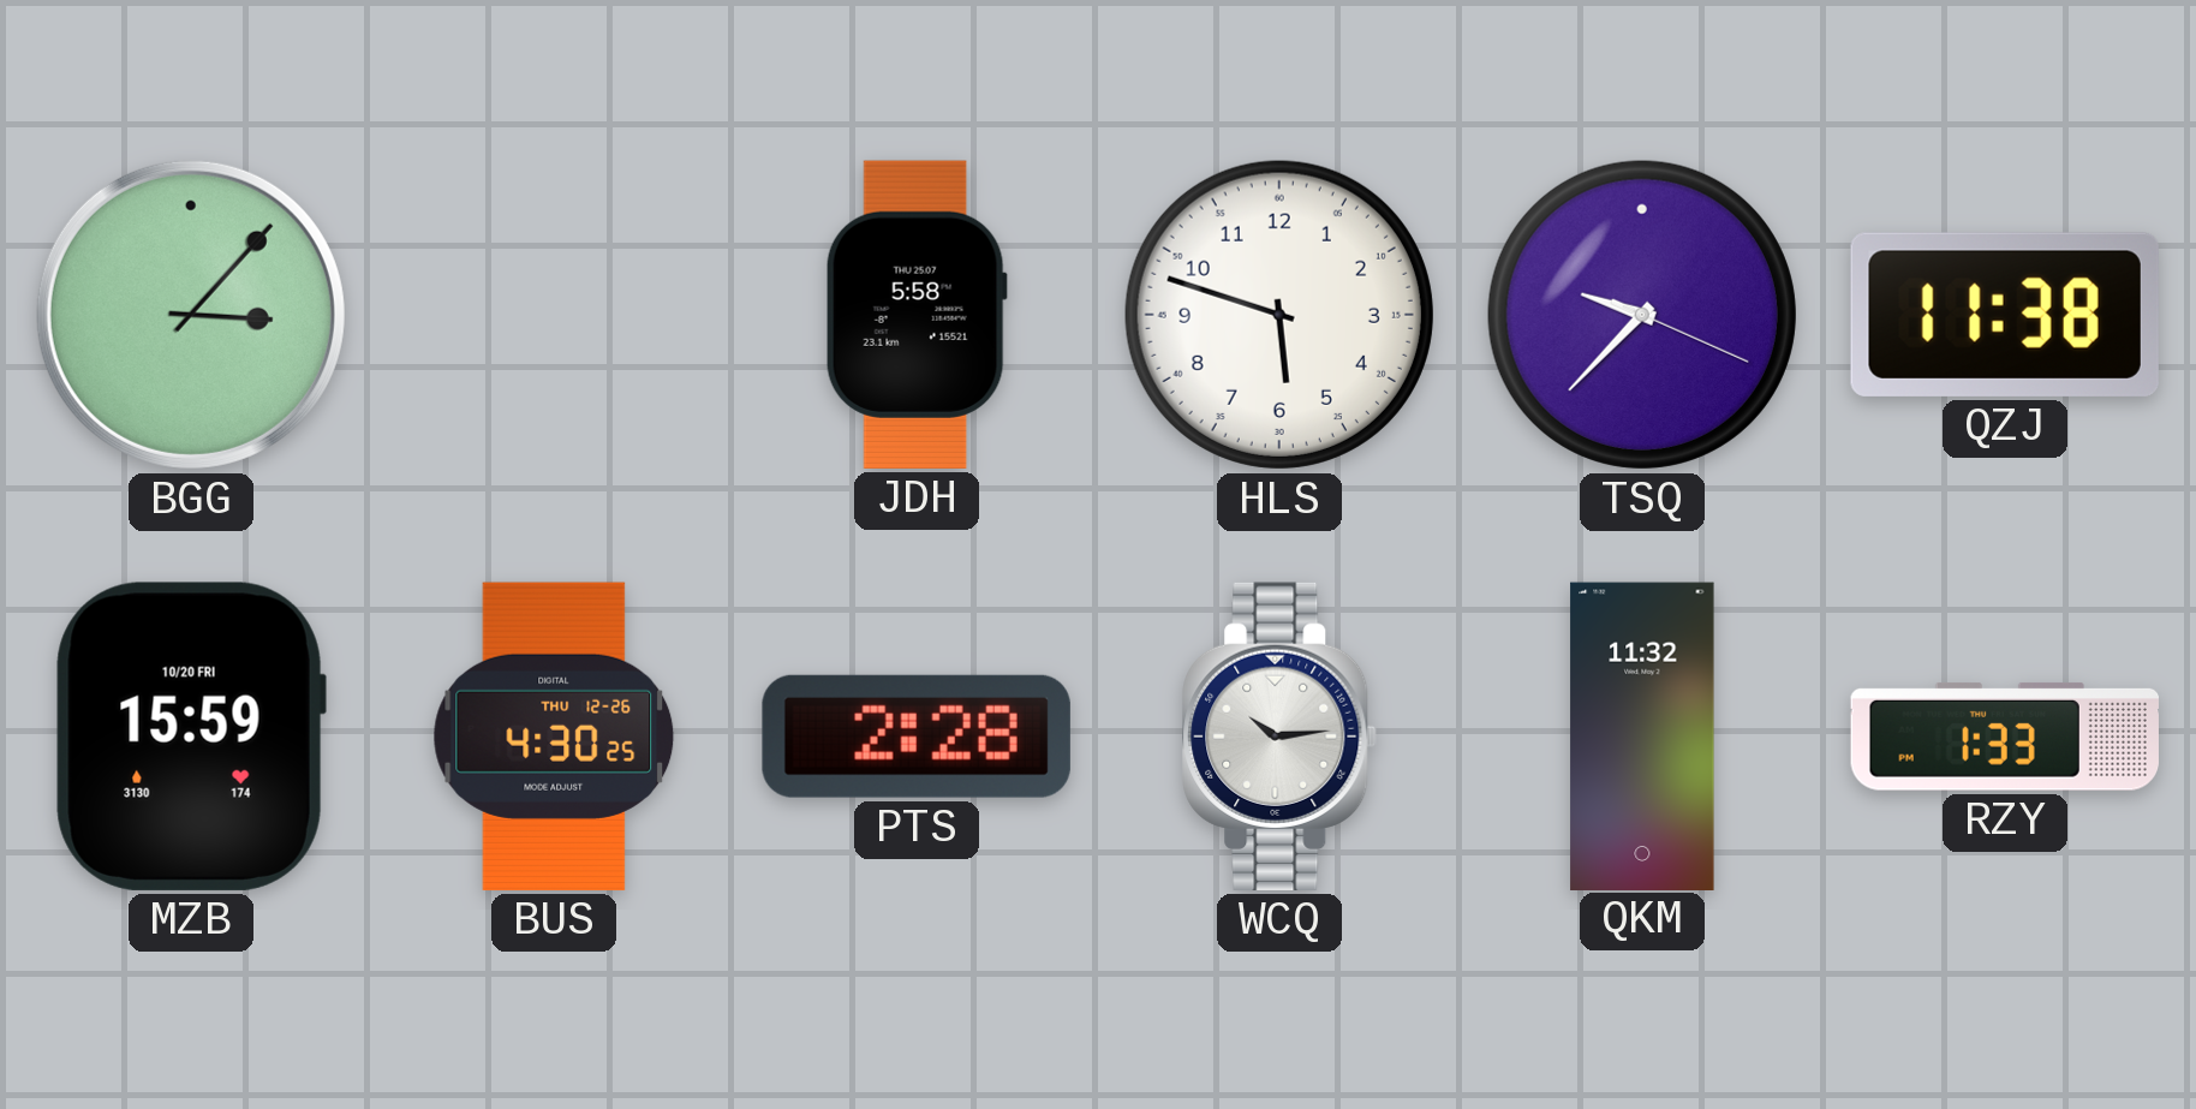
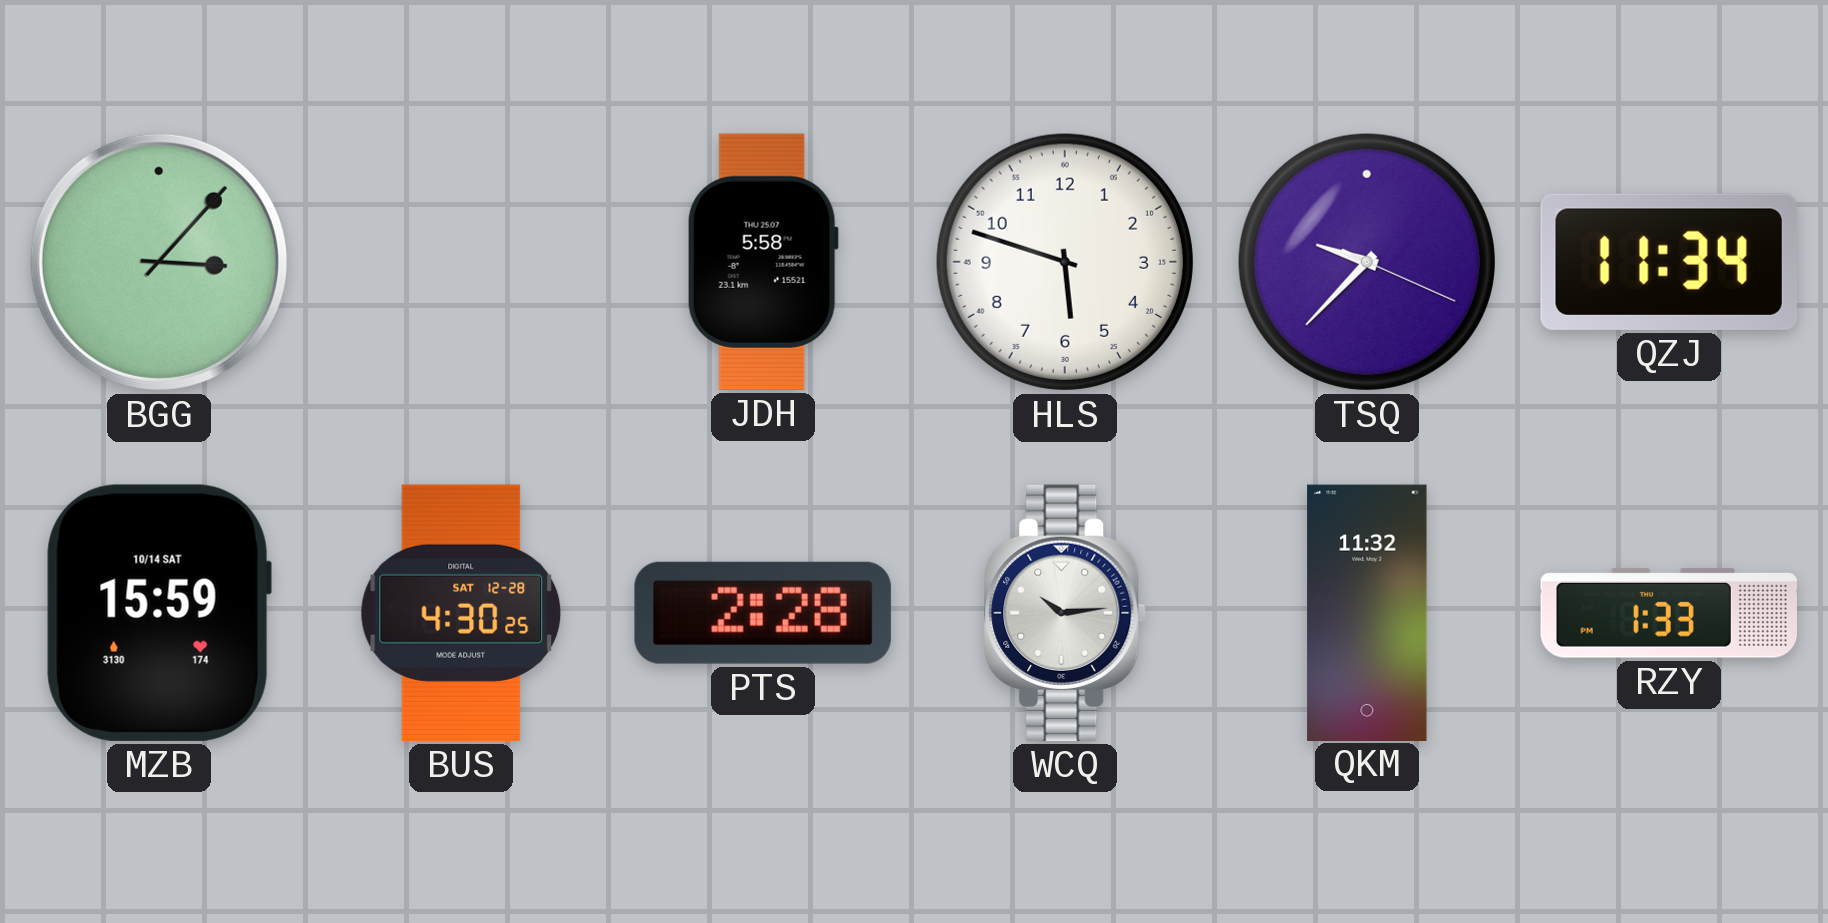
QZJ: 11:38 -> 11:34
MZB date: 10/20 FRI -> 10/14 SAT
BUS date: THU 12-26 -> SAT 12-28
